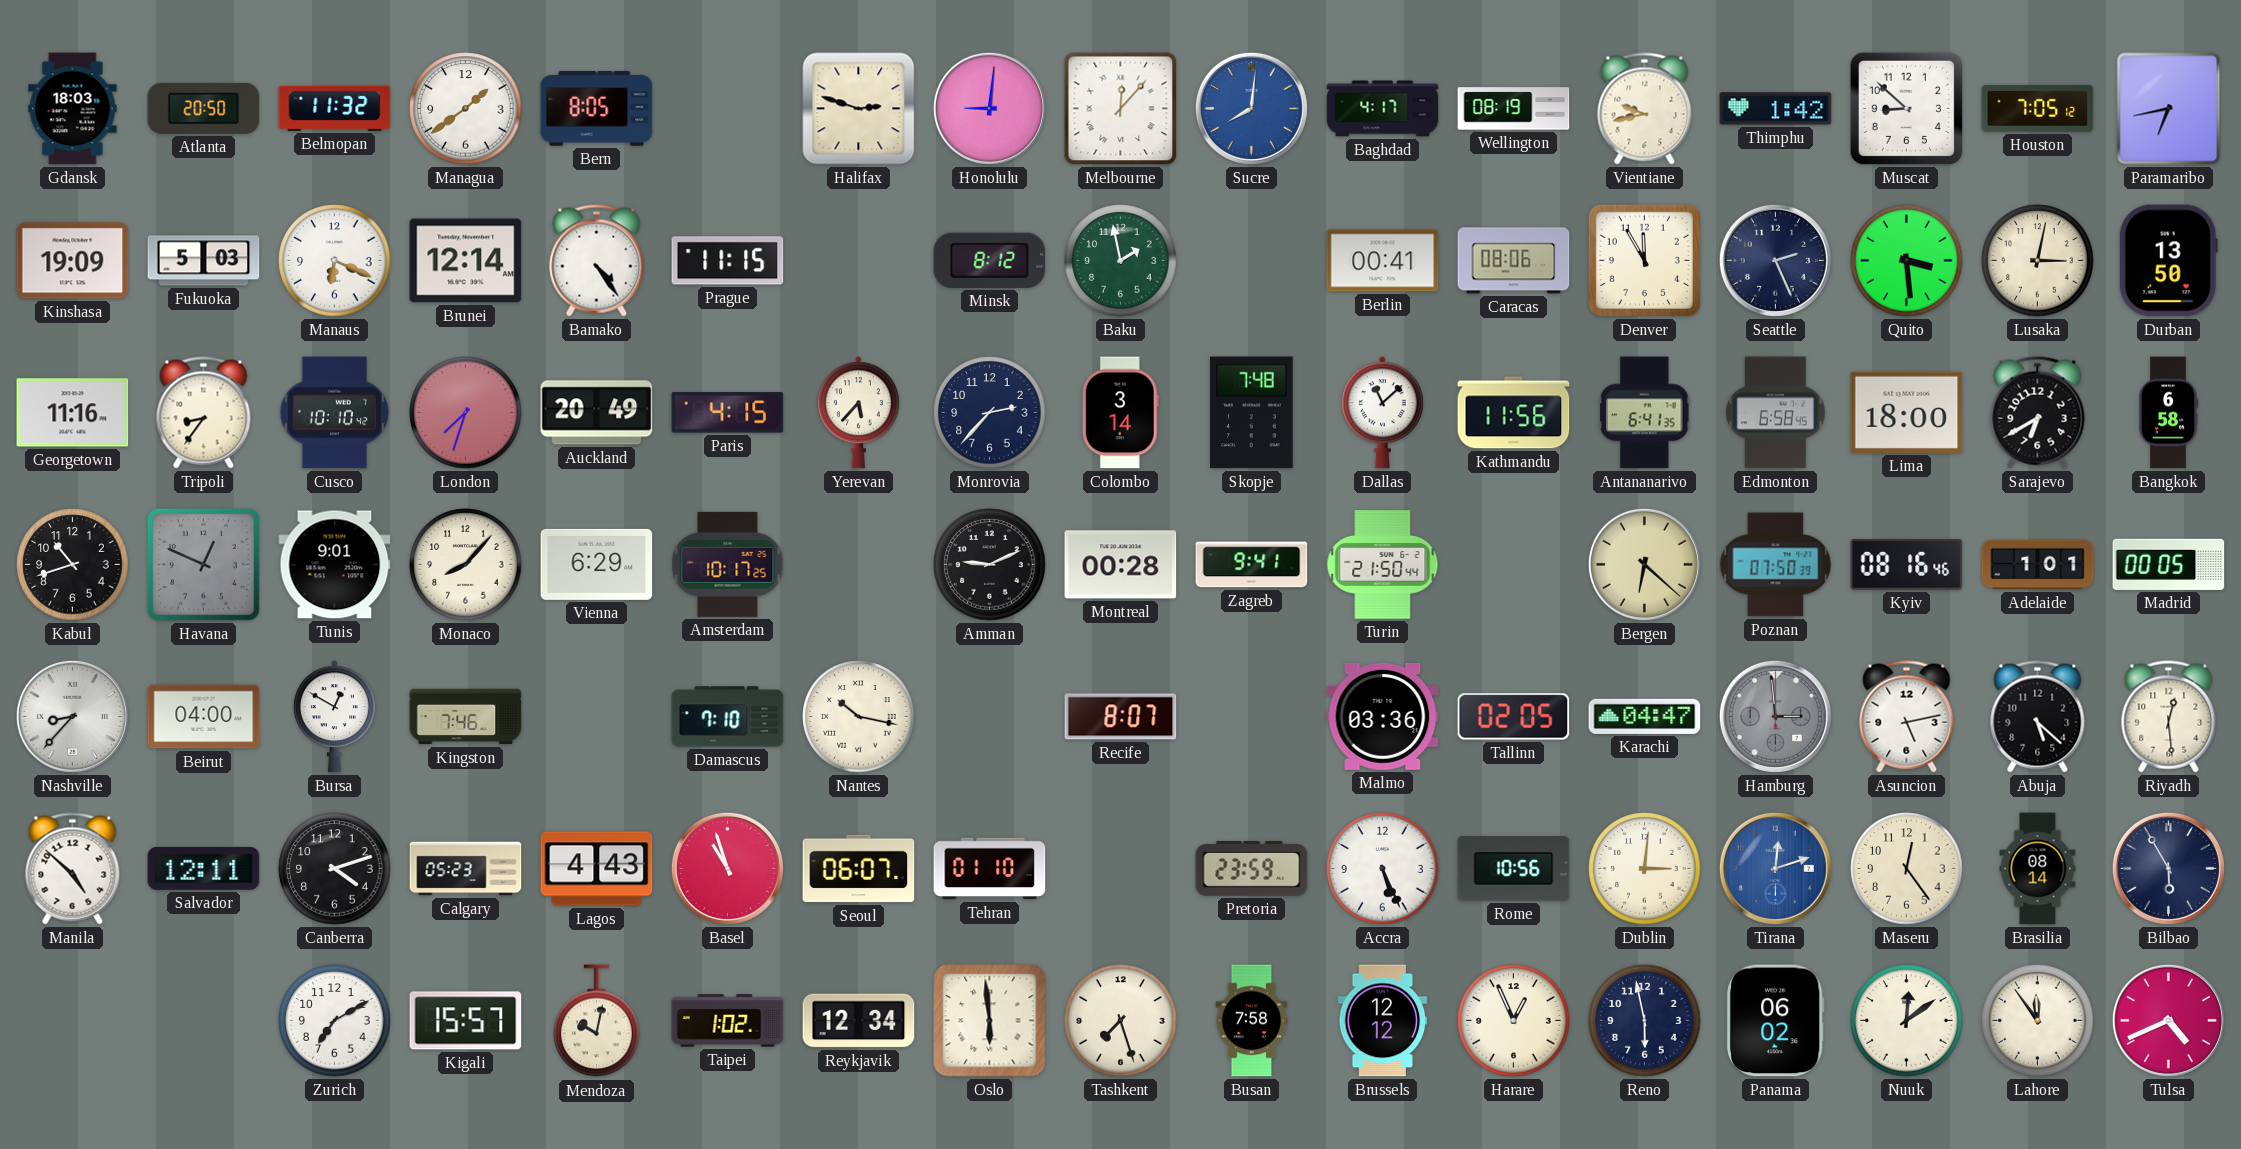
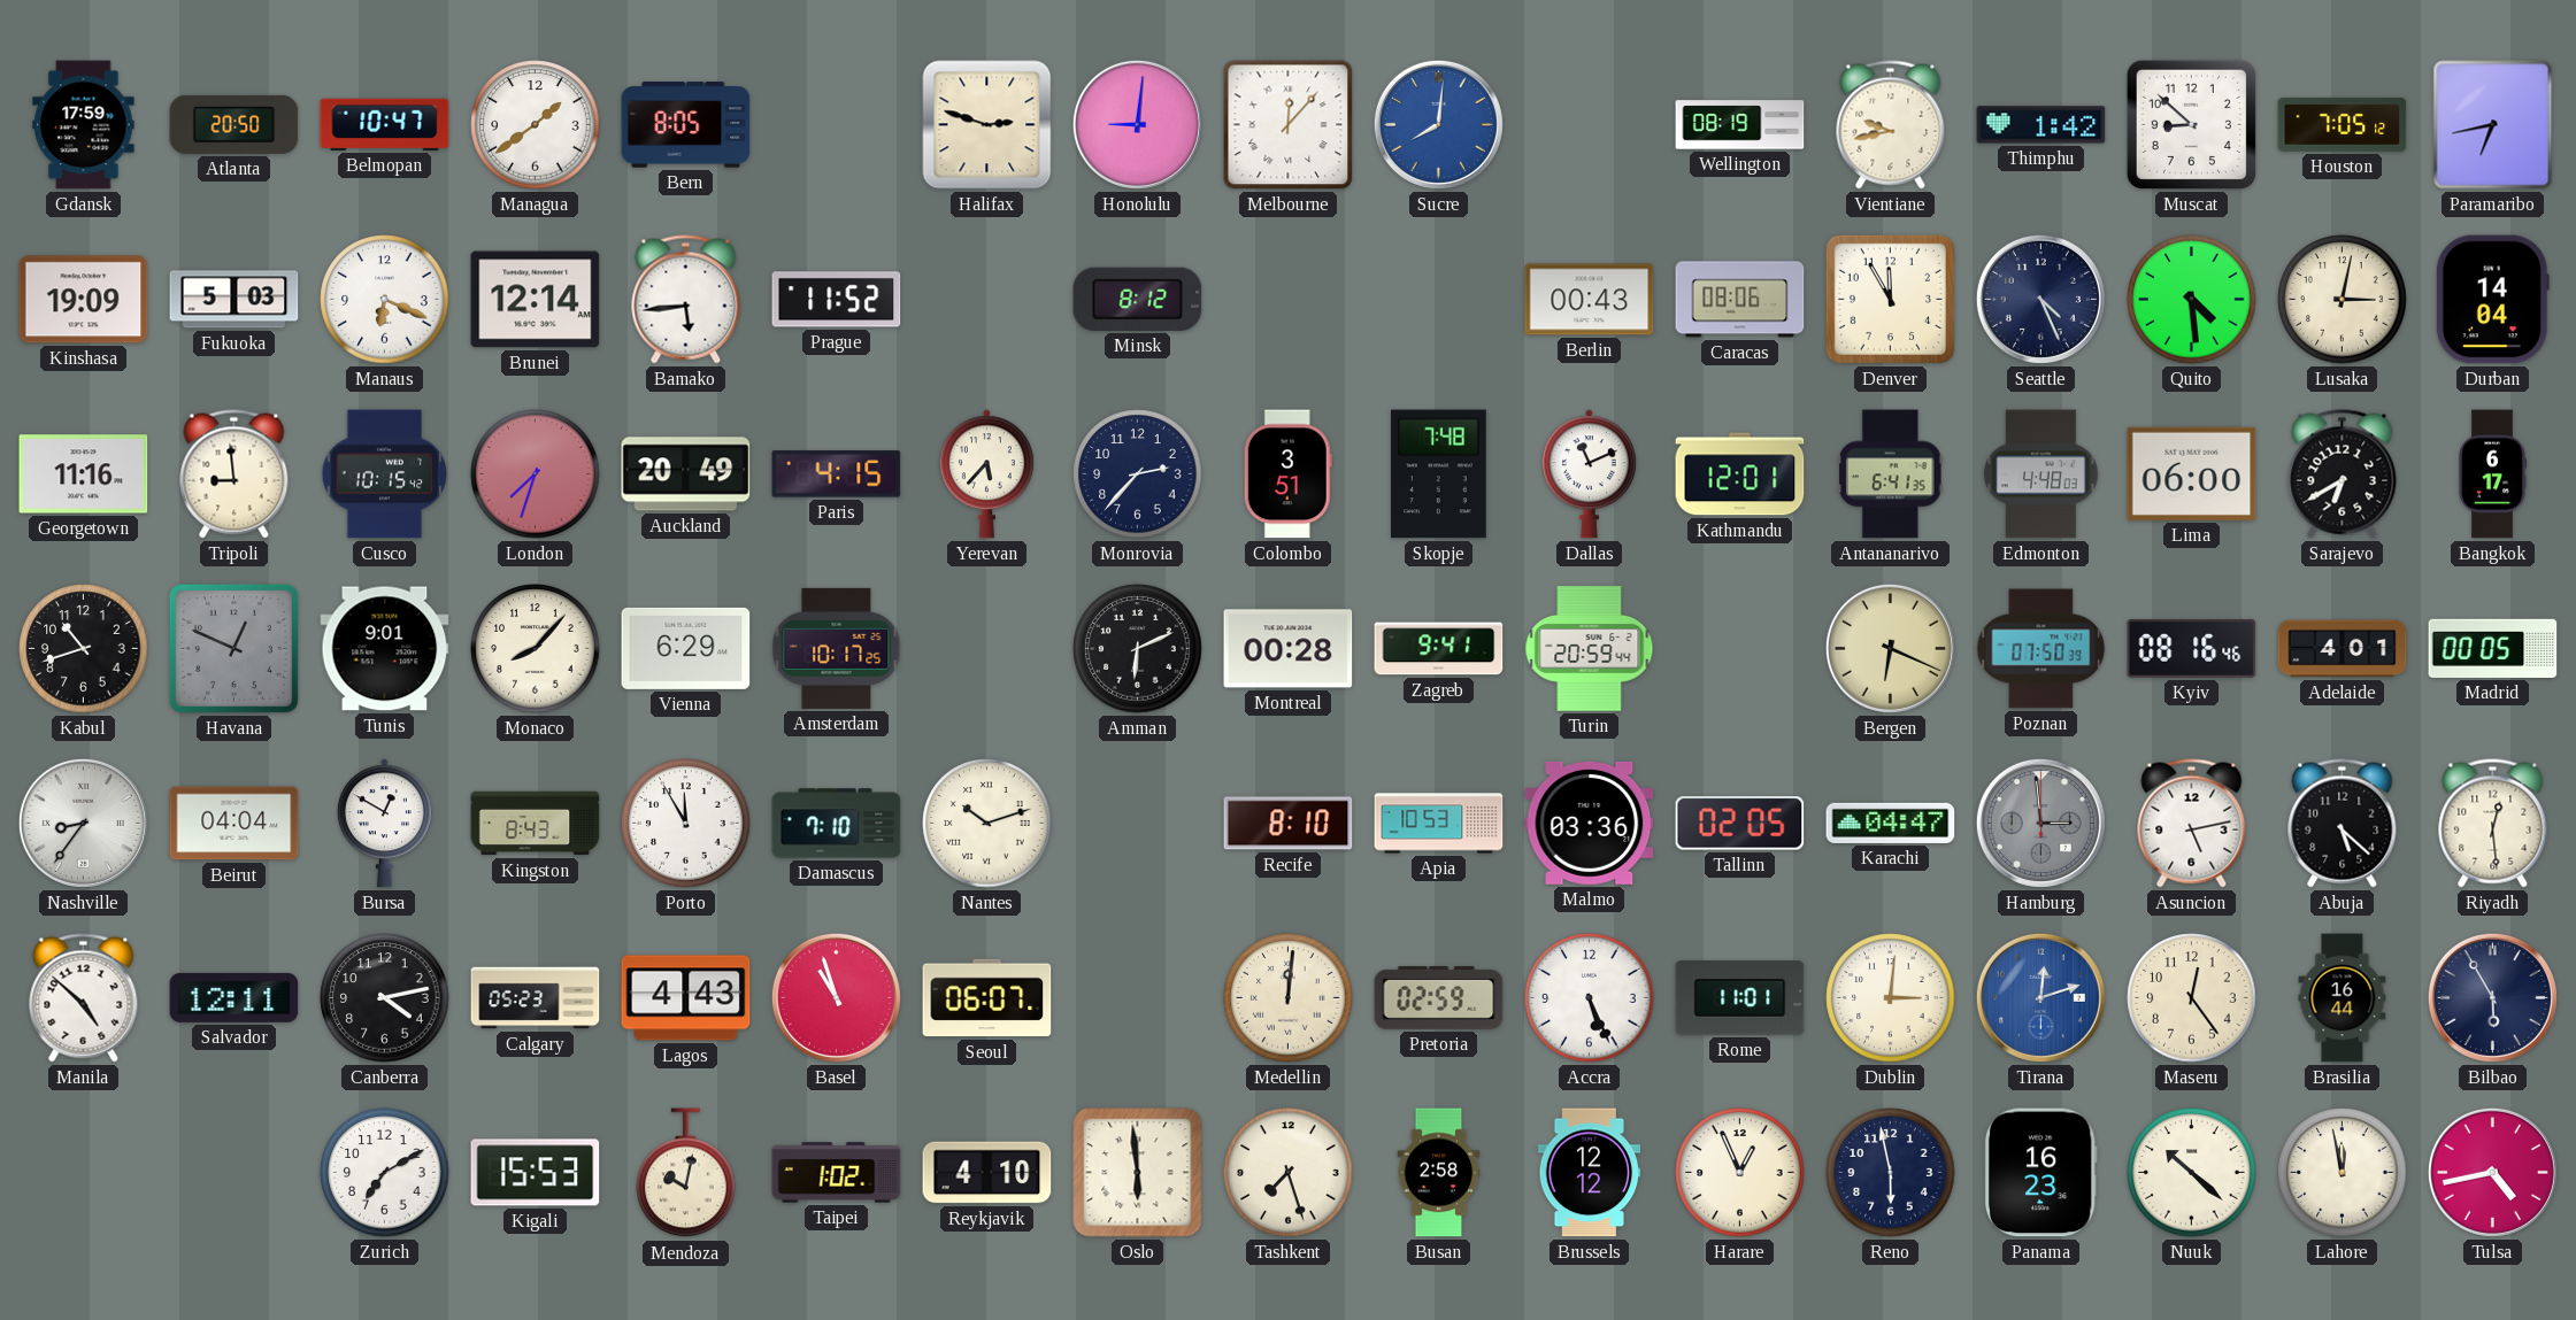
Gdansk: 18:03 -> 17:59
Belmopan: 11:32 -> 10:47
Baghdad: 4:17 -> none
Bamako: 4:24 -> 5:44
Prague: 11:15 -> 11:52
Baku: 1:58 -> none
Berlin: 00:41 -> 00:43
Seattle: 2:26 -> 4:26
Quito: 3:29 -> 4:29
Durban: 13:50 -> 14:04
Tripoli: 8:36 -> 8:59
Cusco: 10:10 -> 10:15
Colombo: 3:14 -> 3:51
Dallas: 11:08 -> 11:11
Kathmandu: 11:56 -> 12:01
Edmonton: 6:58 -> 4:48
Lima: 18:00 -> 06:00
Bangkok: 6:58 -> 6:17
Amman: 9:11 -> 6:11
Turin: 21:50 -> 20:59
Bergen: 6:22 -> 6:19
Adelaide: 1:01 -> 4:01
Nashville: 8:37 -> 8:36
Beirut: 04:00 -> 04:04
Kingston: 7:46 -> 8:43
Porto: none -> 11:55
Nantes: 10:17 -> 10:12
Recife: 8:07 -> 8:10
Apia: none -> 10:53
Canberra: 4:12 -> 4:13
Tehran: 01:10 -> none
Medellin: none -> 12:01
Pretoria: 23:59 -> 02:59
Rome: 10:56 -> 11:01
Brasilia: 08:14 -> 16:44
Kigali: 15:57 -> 15:53
Reykjavik: 12:34 -> 4:10
Busan: 7:58 -> 2:58
Panama: 06:02 -> 16:23
Nuuk: 12:09 -> 10:22
Lahore: 11:54 -> 11:58
Tulsa: 4:41 -> 4:43
